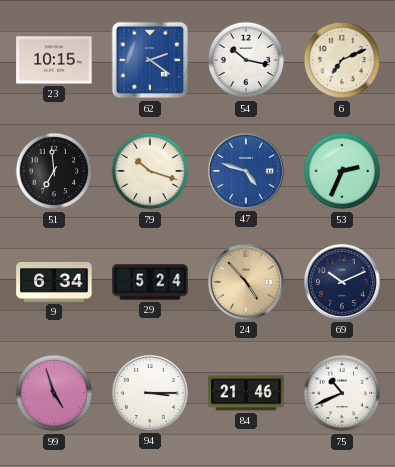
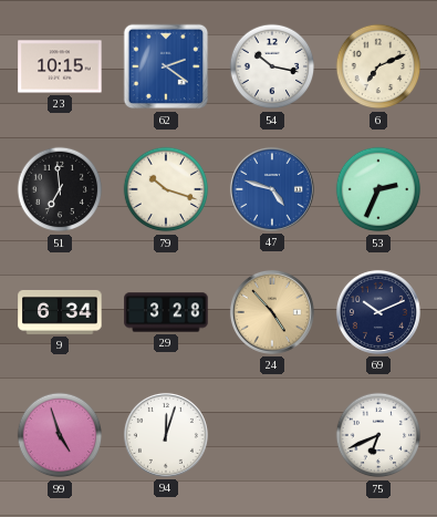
29: 5:24 -> 3:28
94: 3:15 -> 12:03
84: 21:46 -> none
75: 10:41 -> 6:41
